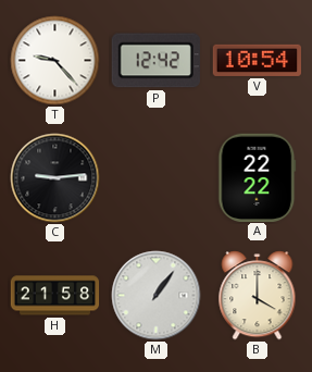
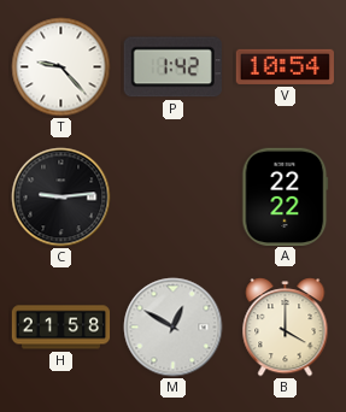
P: 12:42 -> 1:42
M: 1:06 -> 12:50
